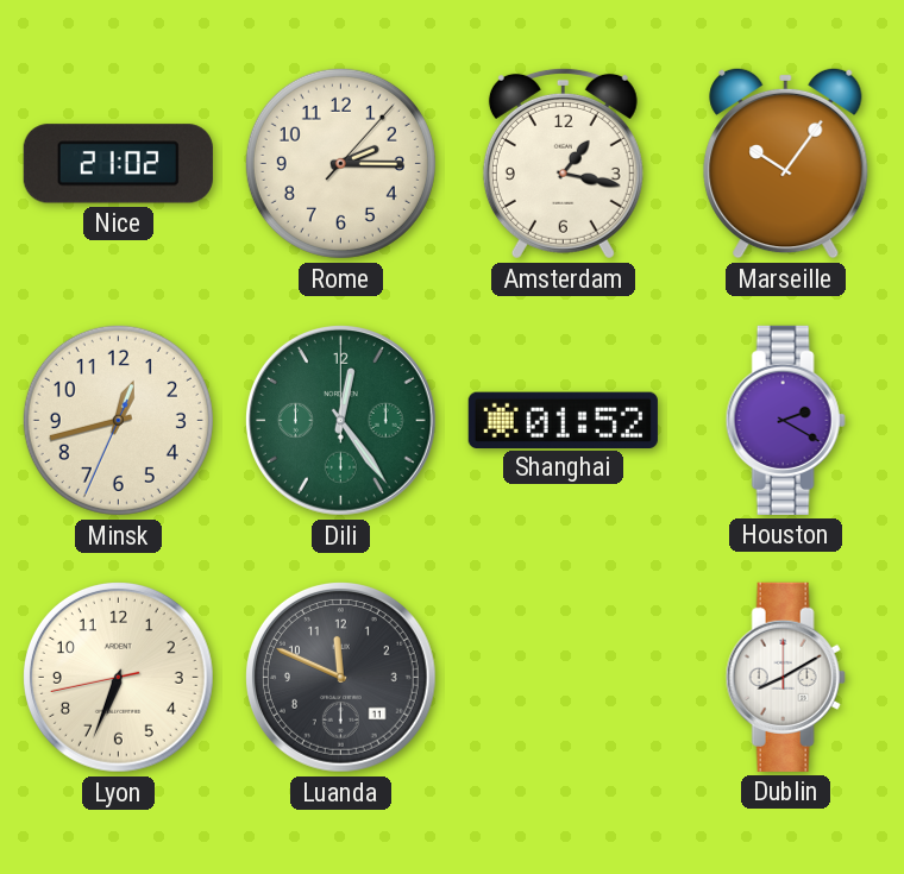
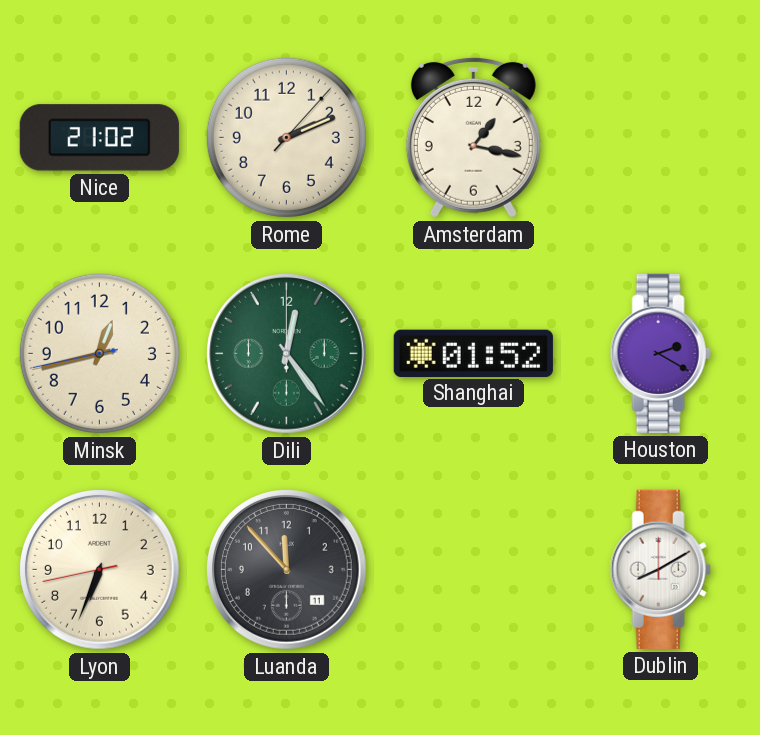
Rome: 2:15 -> 2:11
Marseille: 10:06 -> none
Minsk: 12:42:34 -> 12:42:43
Luanda: 11:49 -> 11:53
